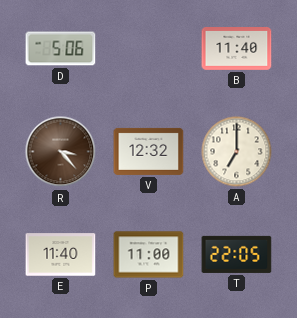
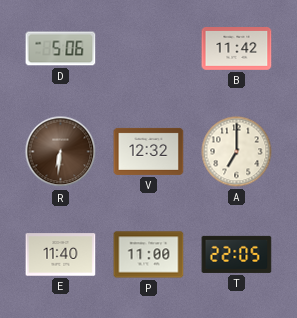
B: 11:40 -> 11:42
R: 3:23 -> 6:31
